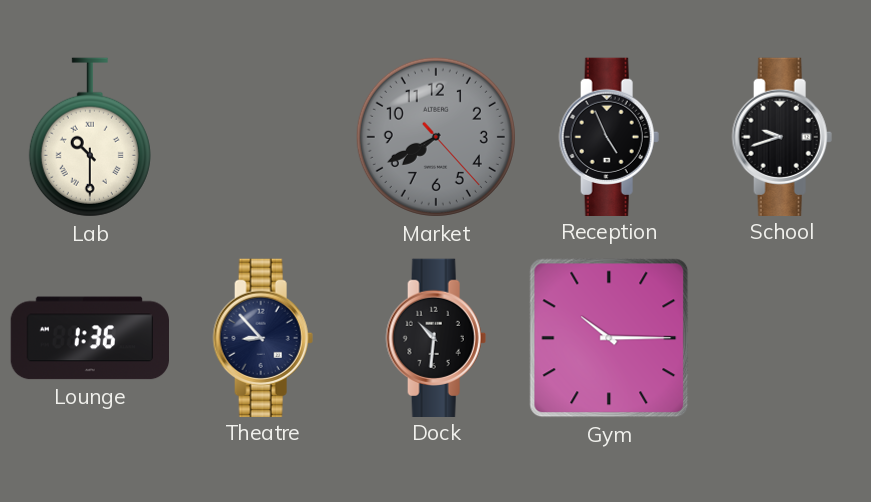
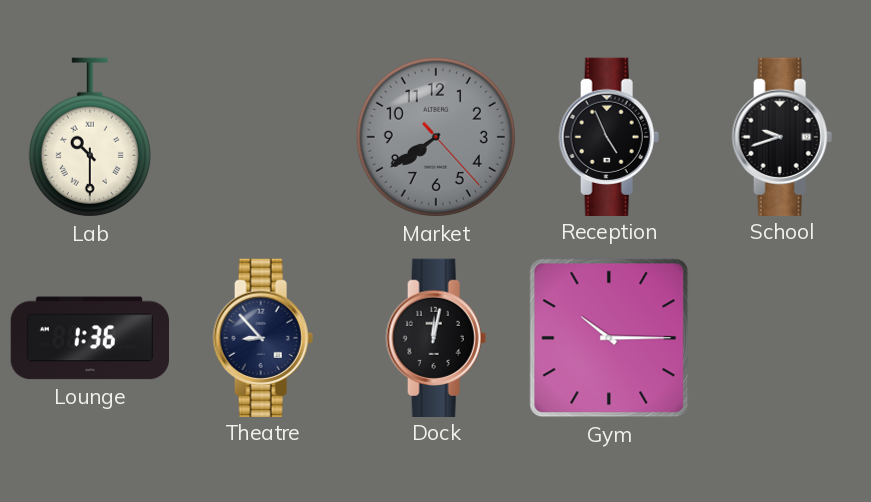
Market: 7:40 -> 7:39
Dock: 10:31 -> 12:02
